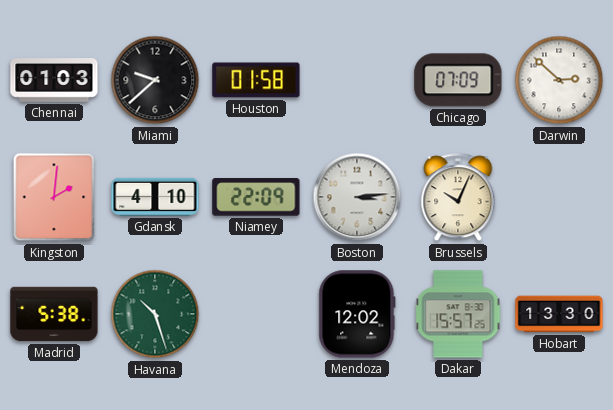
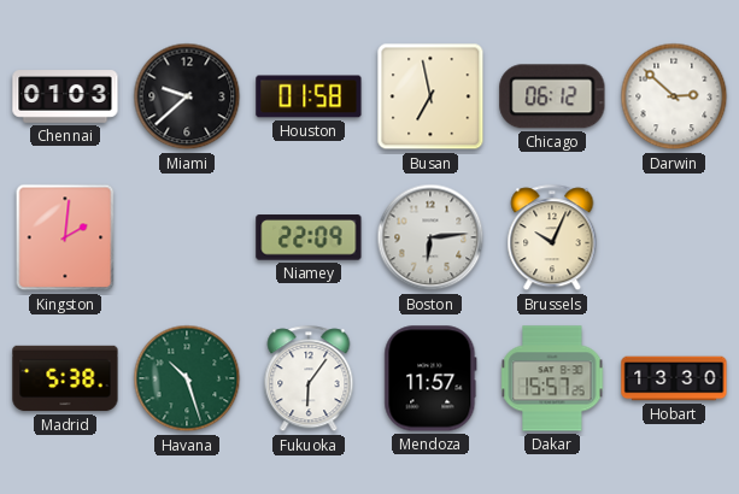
Busan: none -> 6:58
Chicago: 07:09 -> 06:12
Gdansk: 4:10 -> none
Boston: 3:14 -> 6:14
Fukuoka: none -> 6:06
Mendoza: 12:02 -> 11:57
